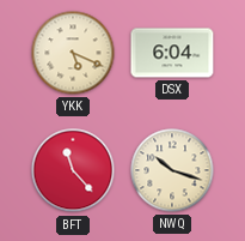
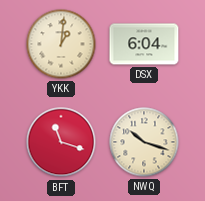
YKK: 5:19 -> 1:01
BFT: 11:23 -> 11:18
